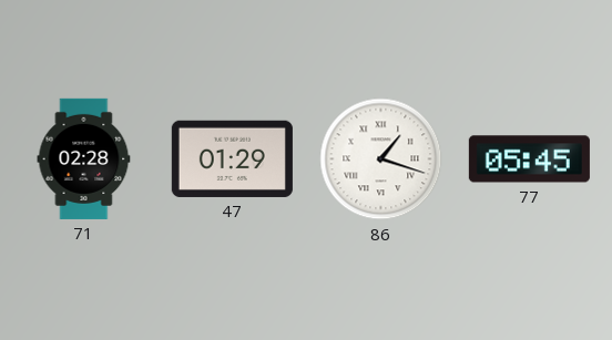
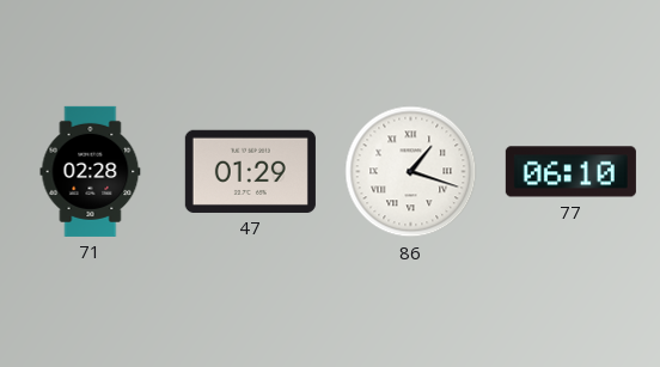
77: 05:45 -> 06:10
